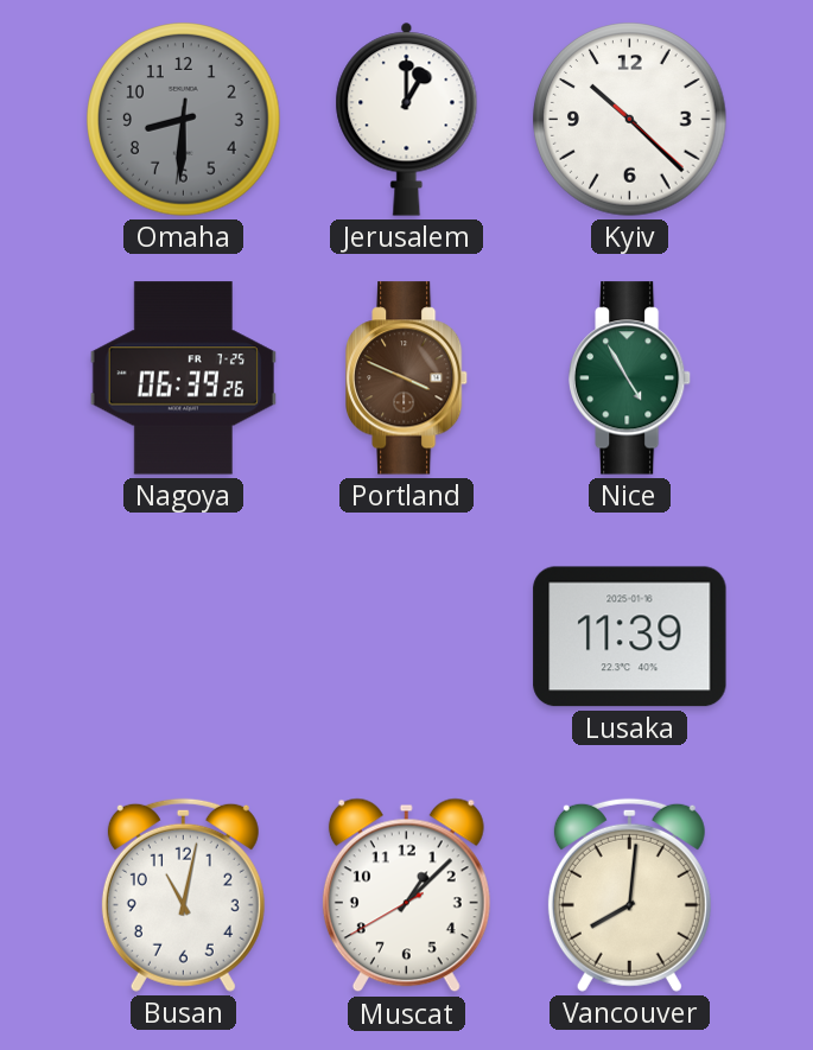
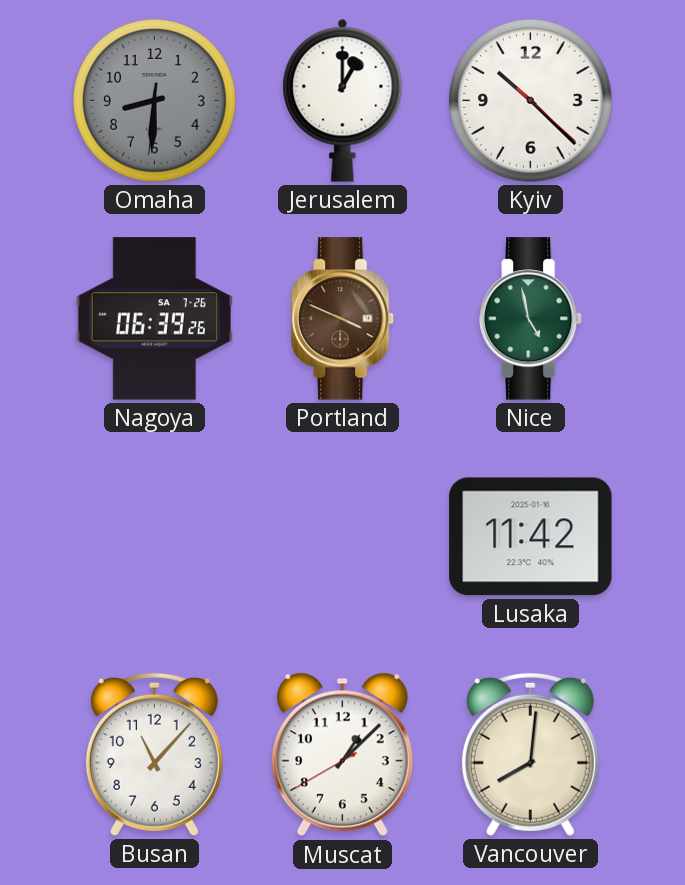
Nagoya date: FR 7-25 -> SA 7-26
Nice: 4:55 -> 4:58
Lusaka: 11:39 -> 11:42
Busan: 11:02 -> 11:07
